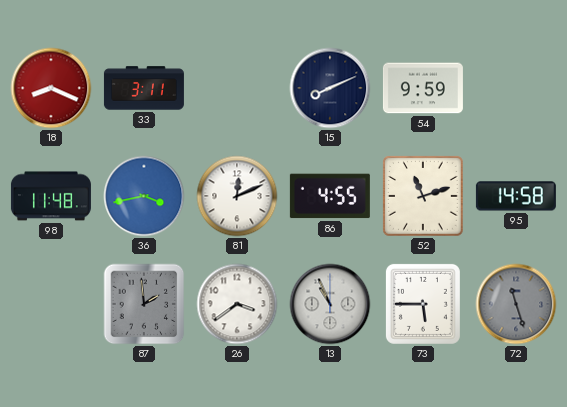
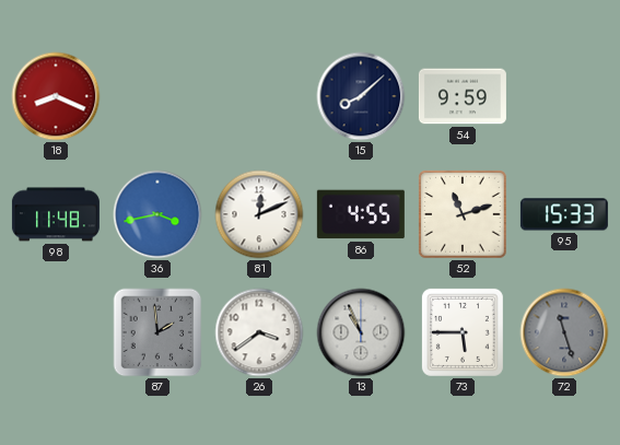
33: 3:11 -> none
15: 8:11 -> 8:08
95: 14:58 -> 15:33
